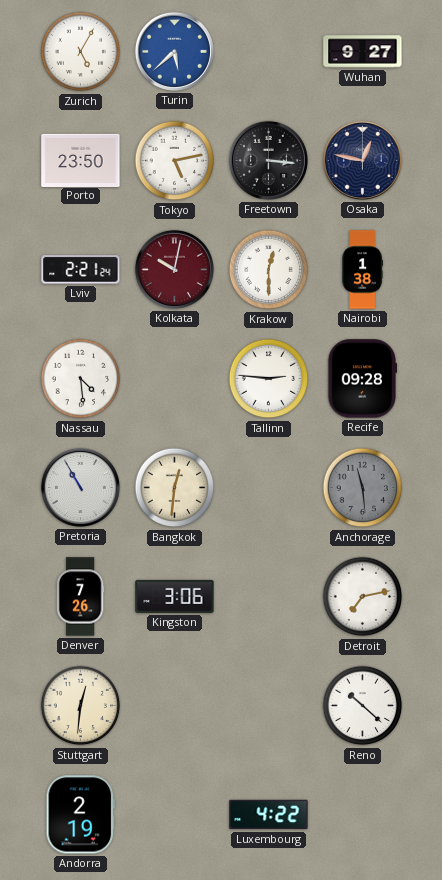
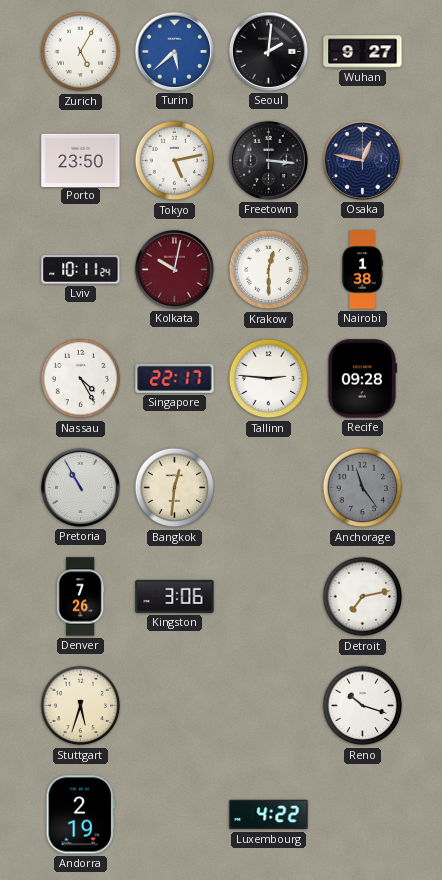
Seoul: none -> 2:01
Lviv: 2:21 -> 10:11
Nassau: 4:29 -> 4:25
Singapore: none -> 22:17
Anchorage: 11:29 -> 11:24
Stuttgart: 12:31 -> 5:33
Reno: 10:22 -> 10:18
